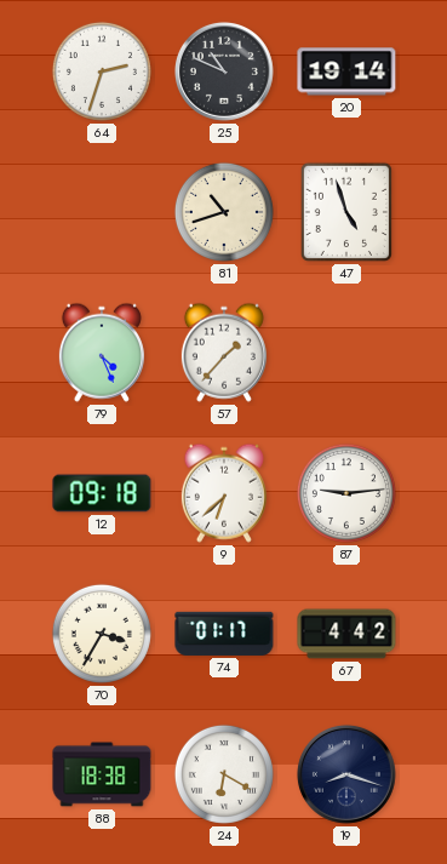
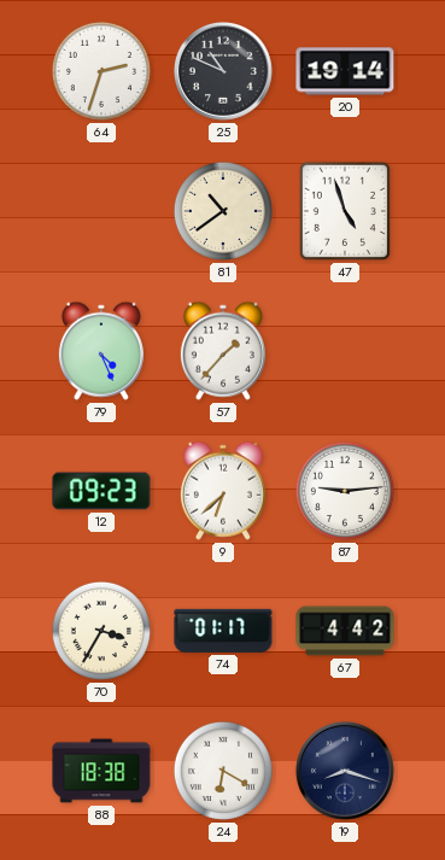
81: 10:42 -> 10:39
12: 09:18 -> 09:23
